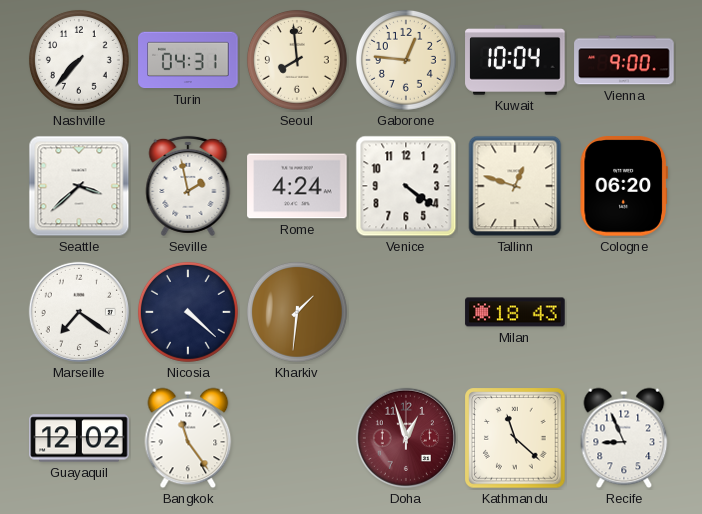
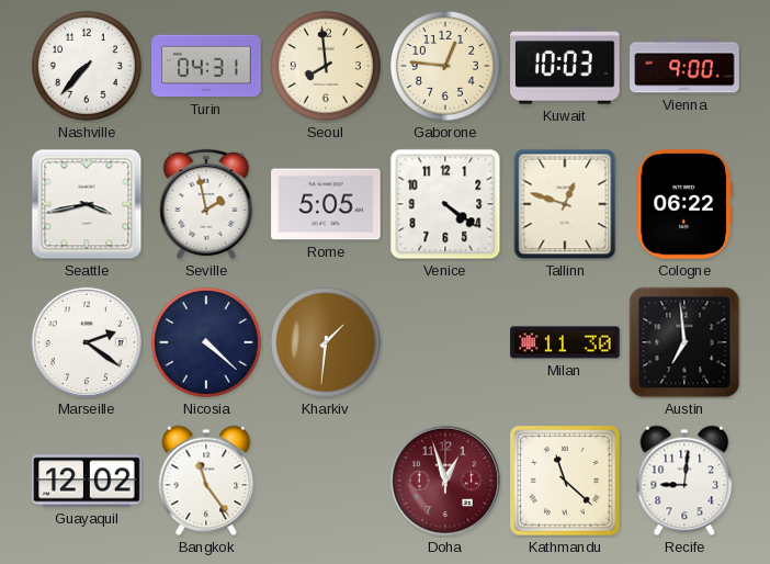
Kuwait: 10:04 -> 10:03
Seattle: 3:38 -> 3:43
Rome: 4:24 -> 5:05
Cologne: 06:20 -> 06:22
Marseille: 7:21 -> 2:21
Milan: 18:43 -> 11:30
Austin: none -> 6:59
Recife: 8:56 -> 9:01
